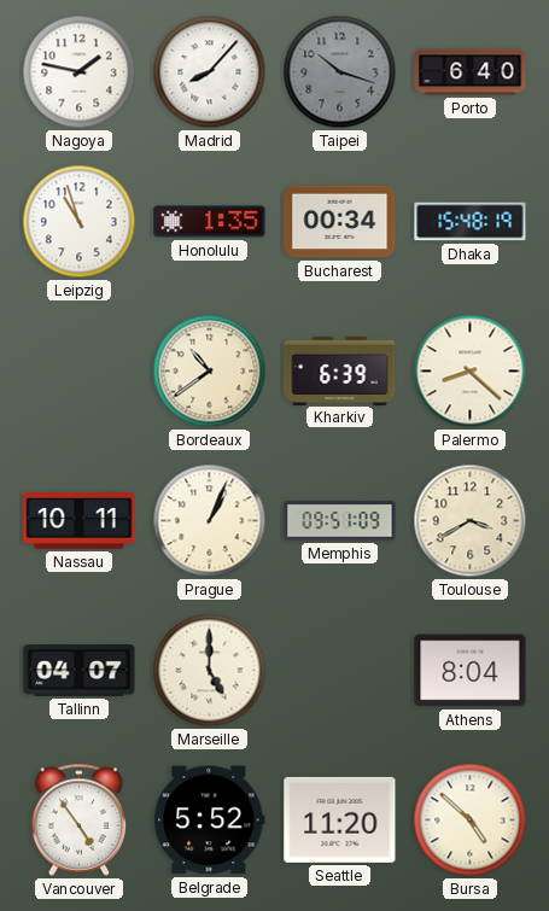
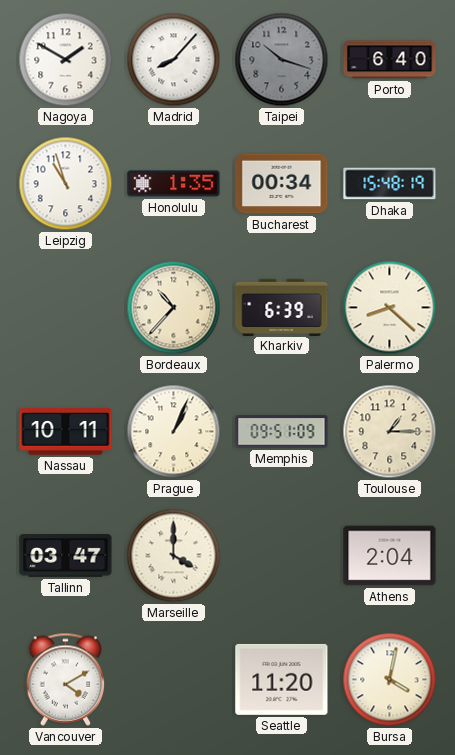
Nagoya: 1:47 -> 1:50
Bordeaux: 10:39 -> 10:37
Toulouse: 3:40 -> 1:15
Tallinn: 04:07 -> 03:47
Marseille: 5:00 -> 4:00
Athens: 8:04 -> 2:04
Vancouver: 4:54 -> 4:10
Belgrade: 5:52 -> none
Bursa: 4:52 -> 4:02
